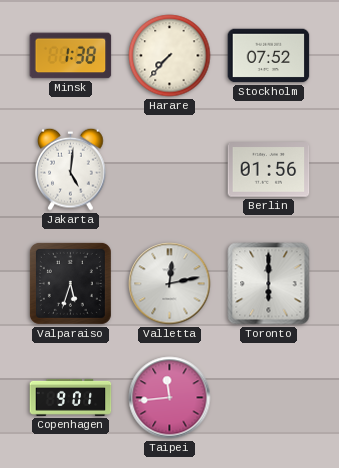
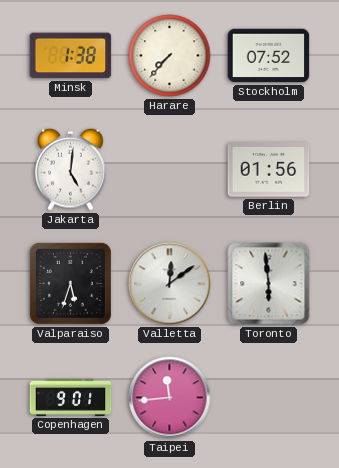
Valletta: 12:13 -> 12:09
Toronto: 6:00 -> 5:59
